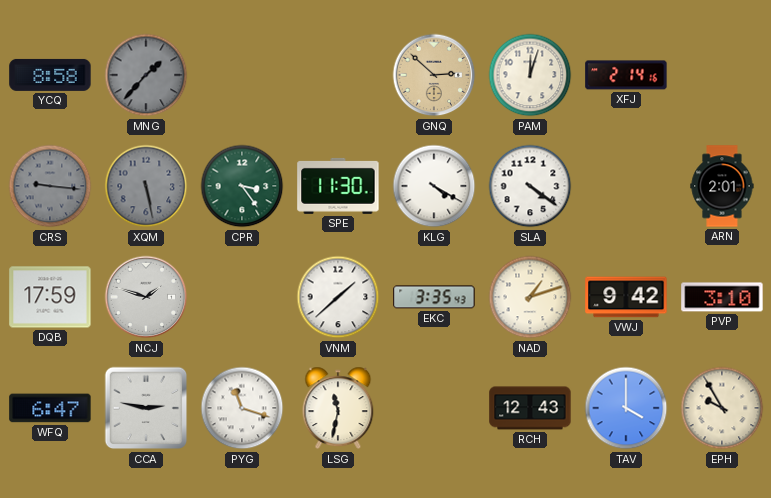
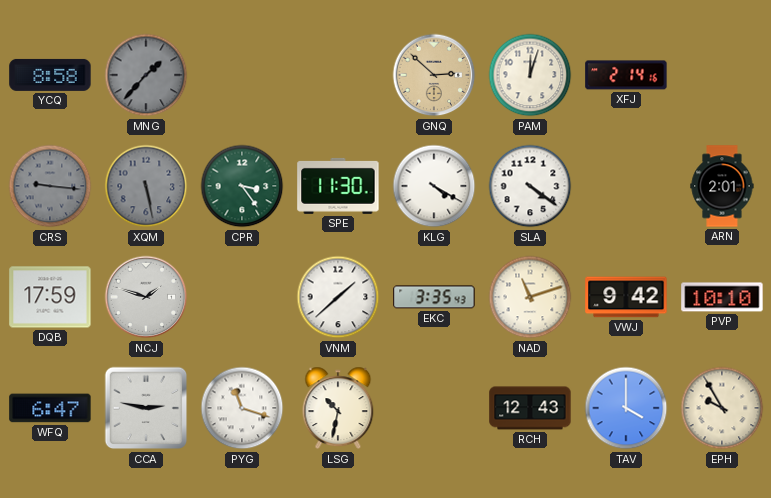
NAD: 1:12 -> 11:12
PVP: 3:10 -> 10:10
LSG: 11:32 -> 10:32
